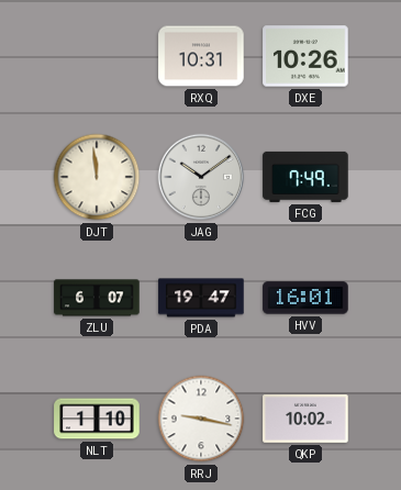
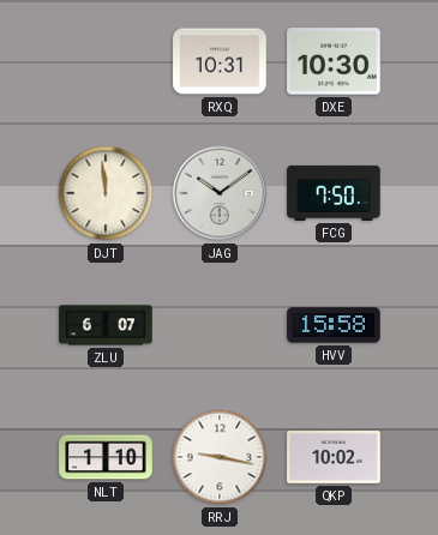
DXE: 10:26 -> 10:30
FCG: 7:49 -> 7:50
PDA: 19:47 -> none
HVV: 16:01 -> 15:58
